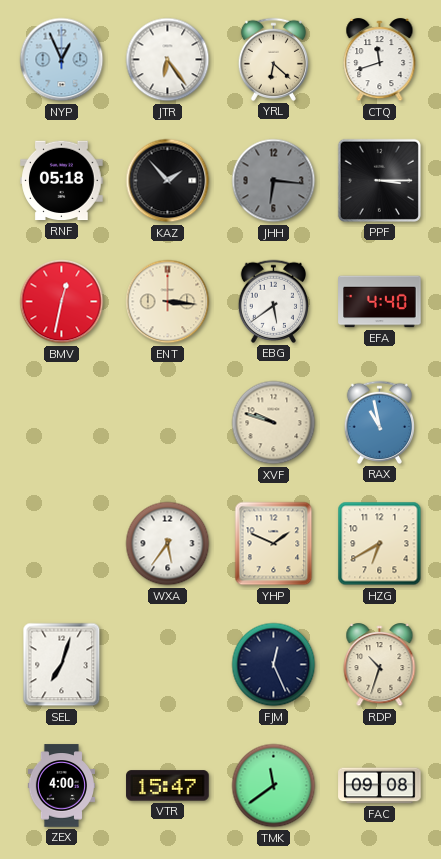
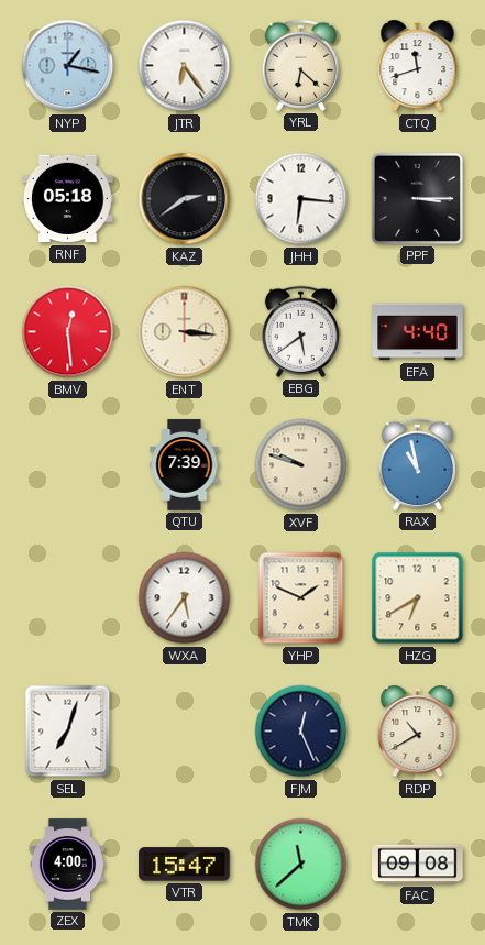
NYP: 12:56 -> 1:17
KAZ: 1:53 -> 2:39
JHH dial: grey -> white
BMV: 12:32 -> 12:29
QTU: none -> 7:39
RDP: 10:33 -> 10:40
TMK: 11:39 -> 11:38
